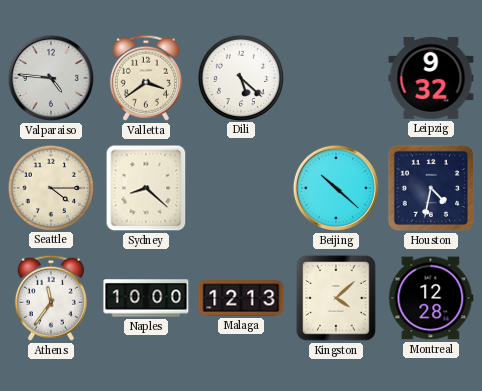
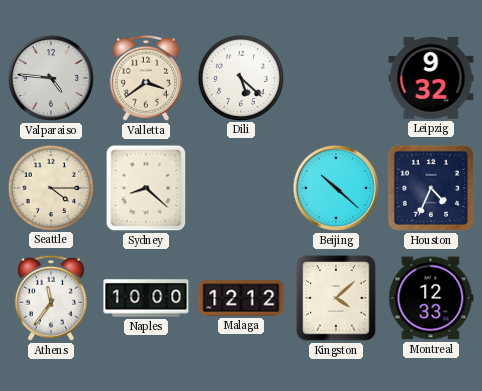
Houston: 4:32 -> 4:34
Malaga: 12:13 -> 12:12
Montreal: 12:28 -> 12:33
